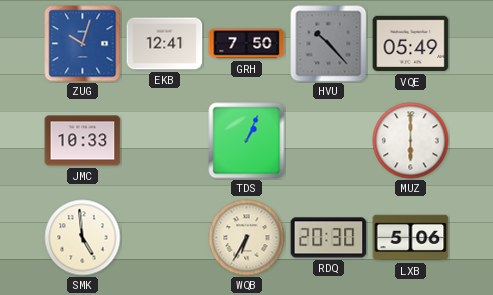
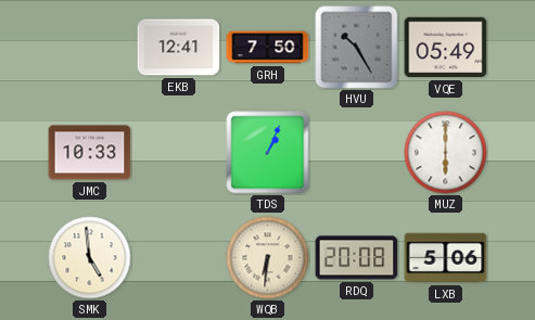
ZUG: 10:03 -> none
HVU: 10:23 -> 10:25
WQB: 6:35 -> 6:31
RDQ: 20:30 -> 20:08
